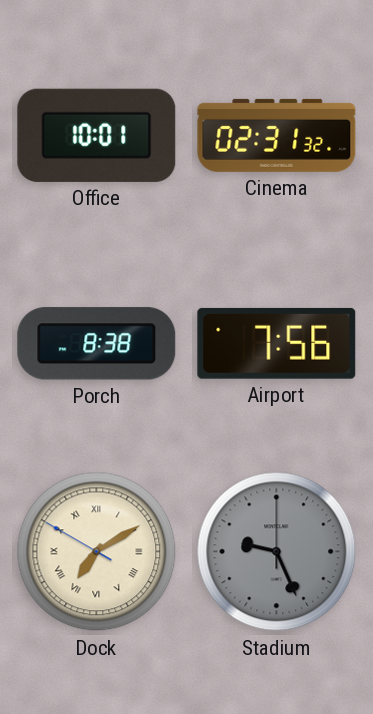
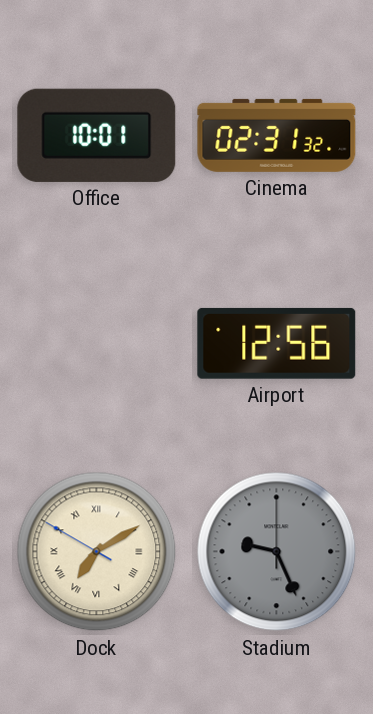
Porch: 8:38 -> none
Airport: 7:56 -> 12:56
